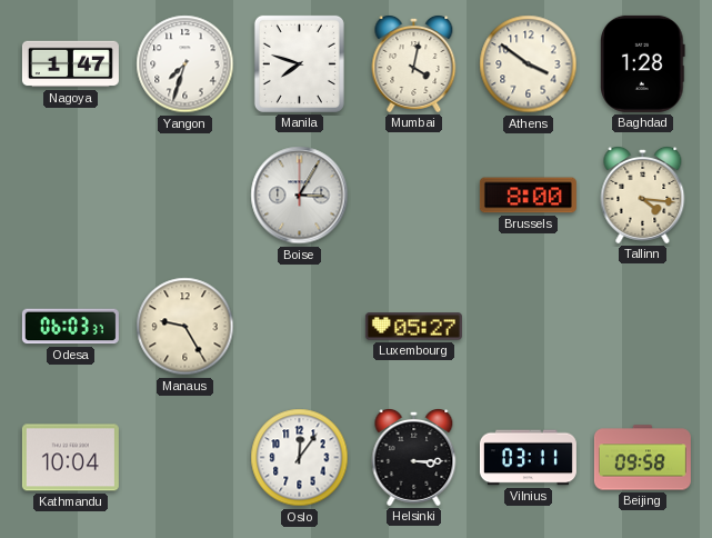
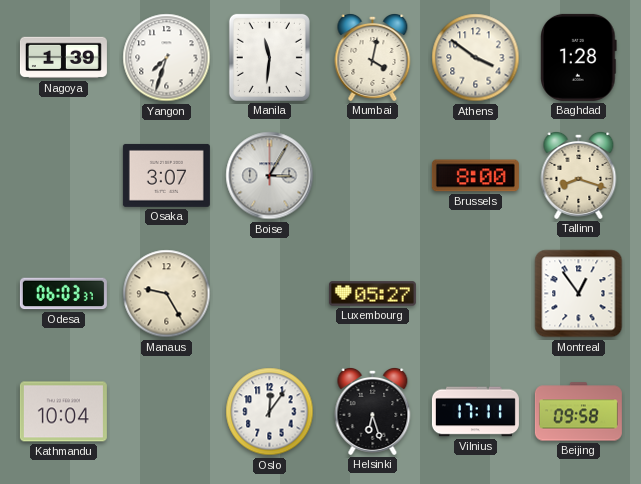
Nagoya: 1:47 -> 1:39
Manila: 7:48 -> 11:31
Osaka: none -> 3:07
Tallinn: 4:16 -> 8:18
Montreal: none -> 12:54
Helsinki: 3:15 -> 6:27
Vilnius: 03:11 -> 17:11
